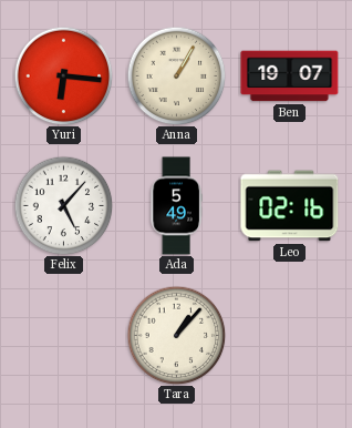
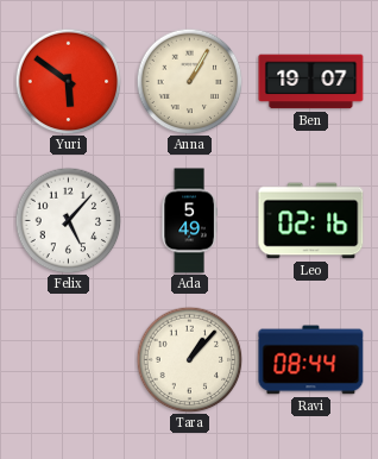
Yuri: 6:16 -> 5:51
Ravi: none -> 08:44
